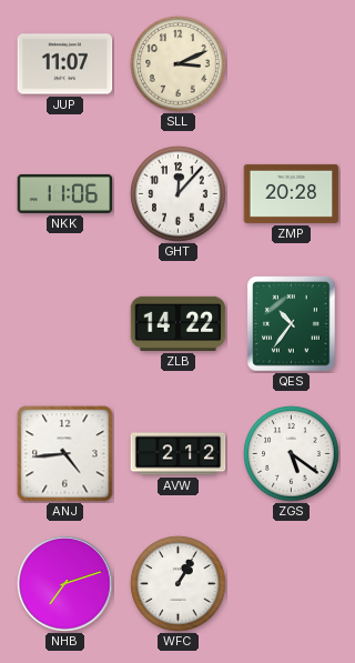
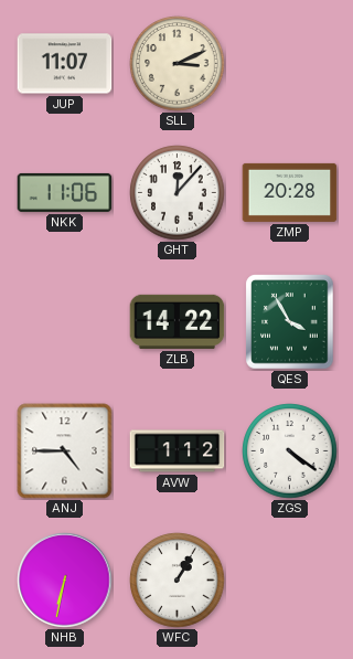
QES: 10:36 -> 3:55
ANJ: 4:44 -> 4:45
AVW: 2:12 -> 1:12
ZGS: 5:21 -> 4:21
NHB: 7:12 -> 6:32
